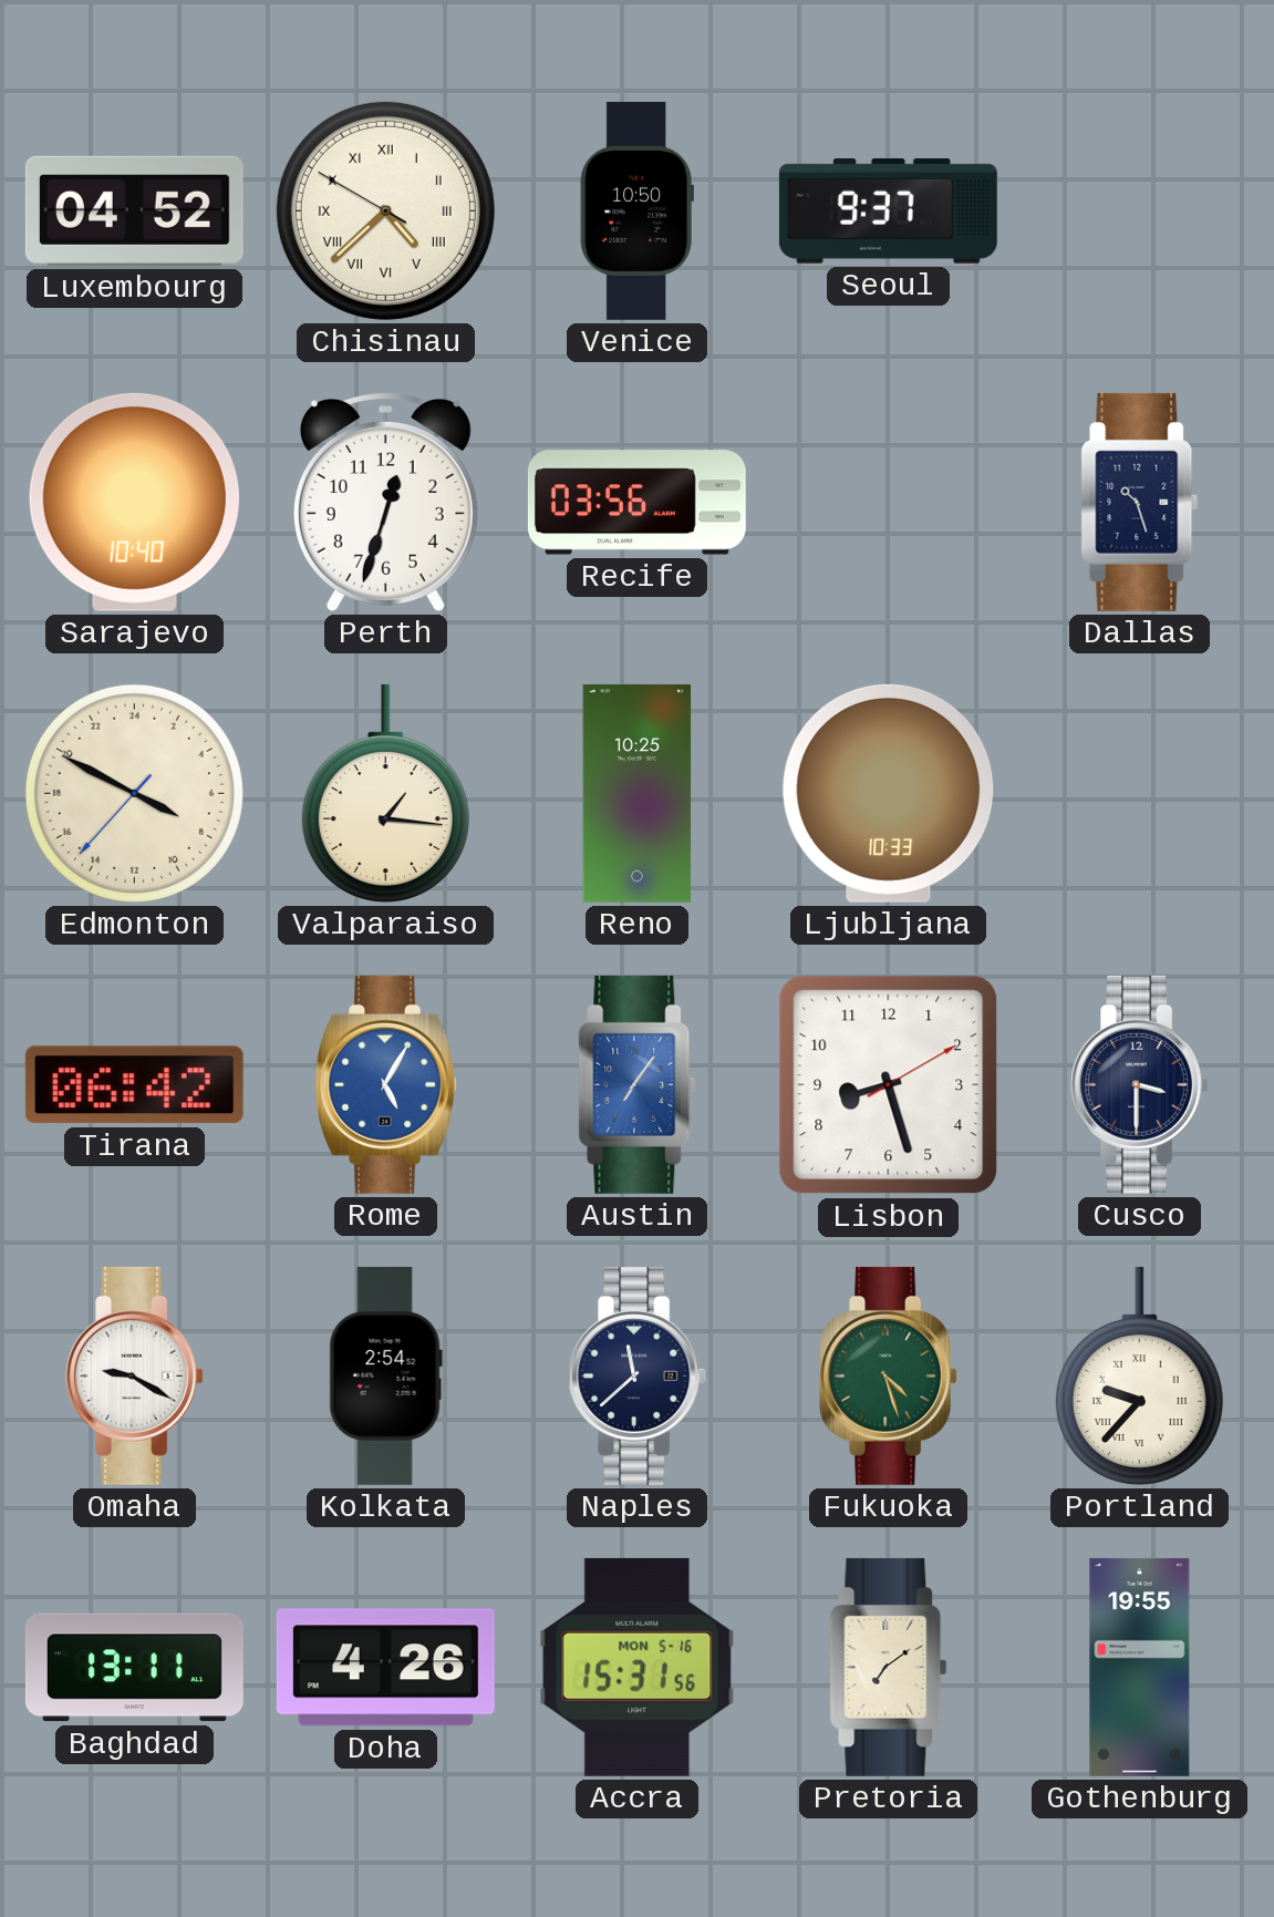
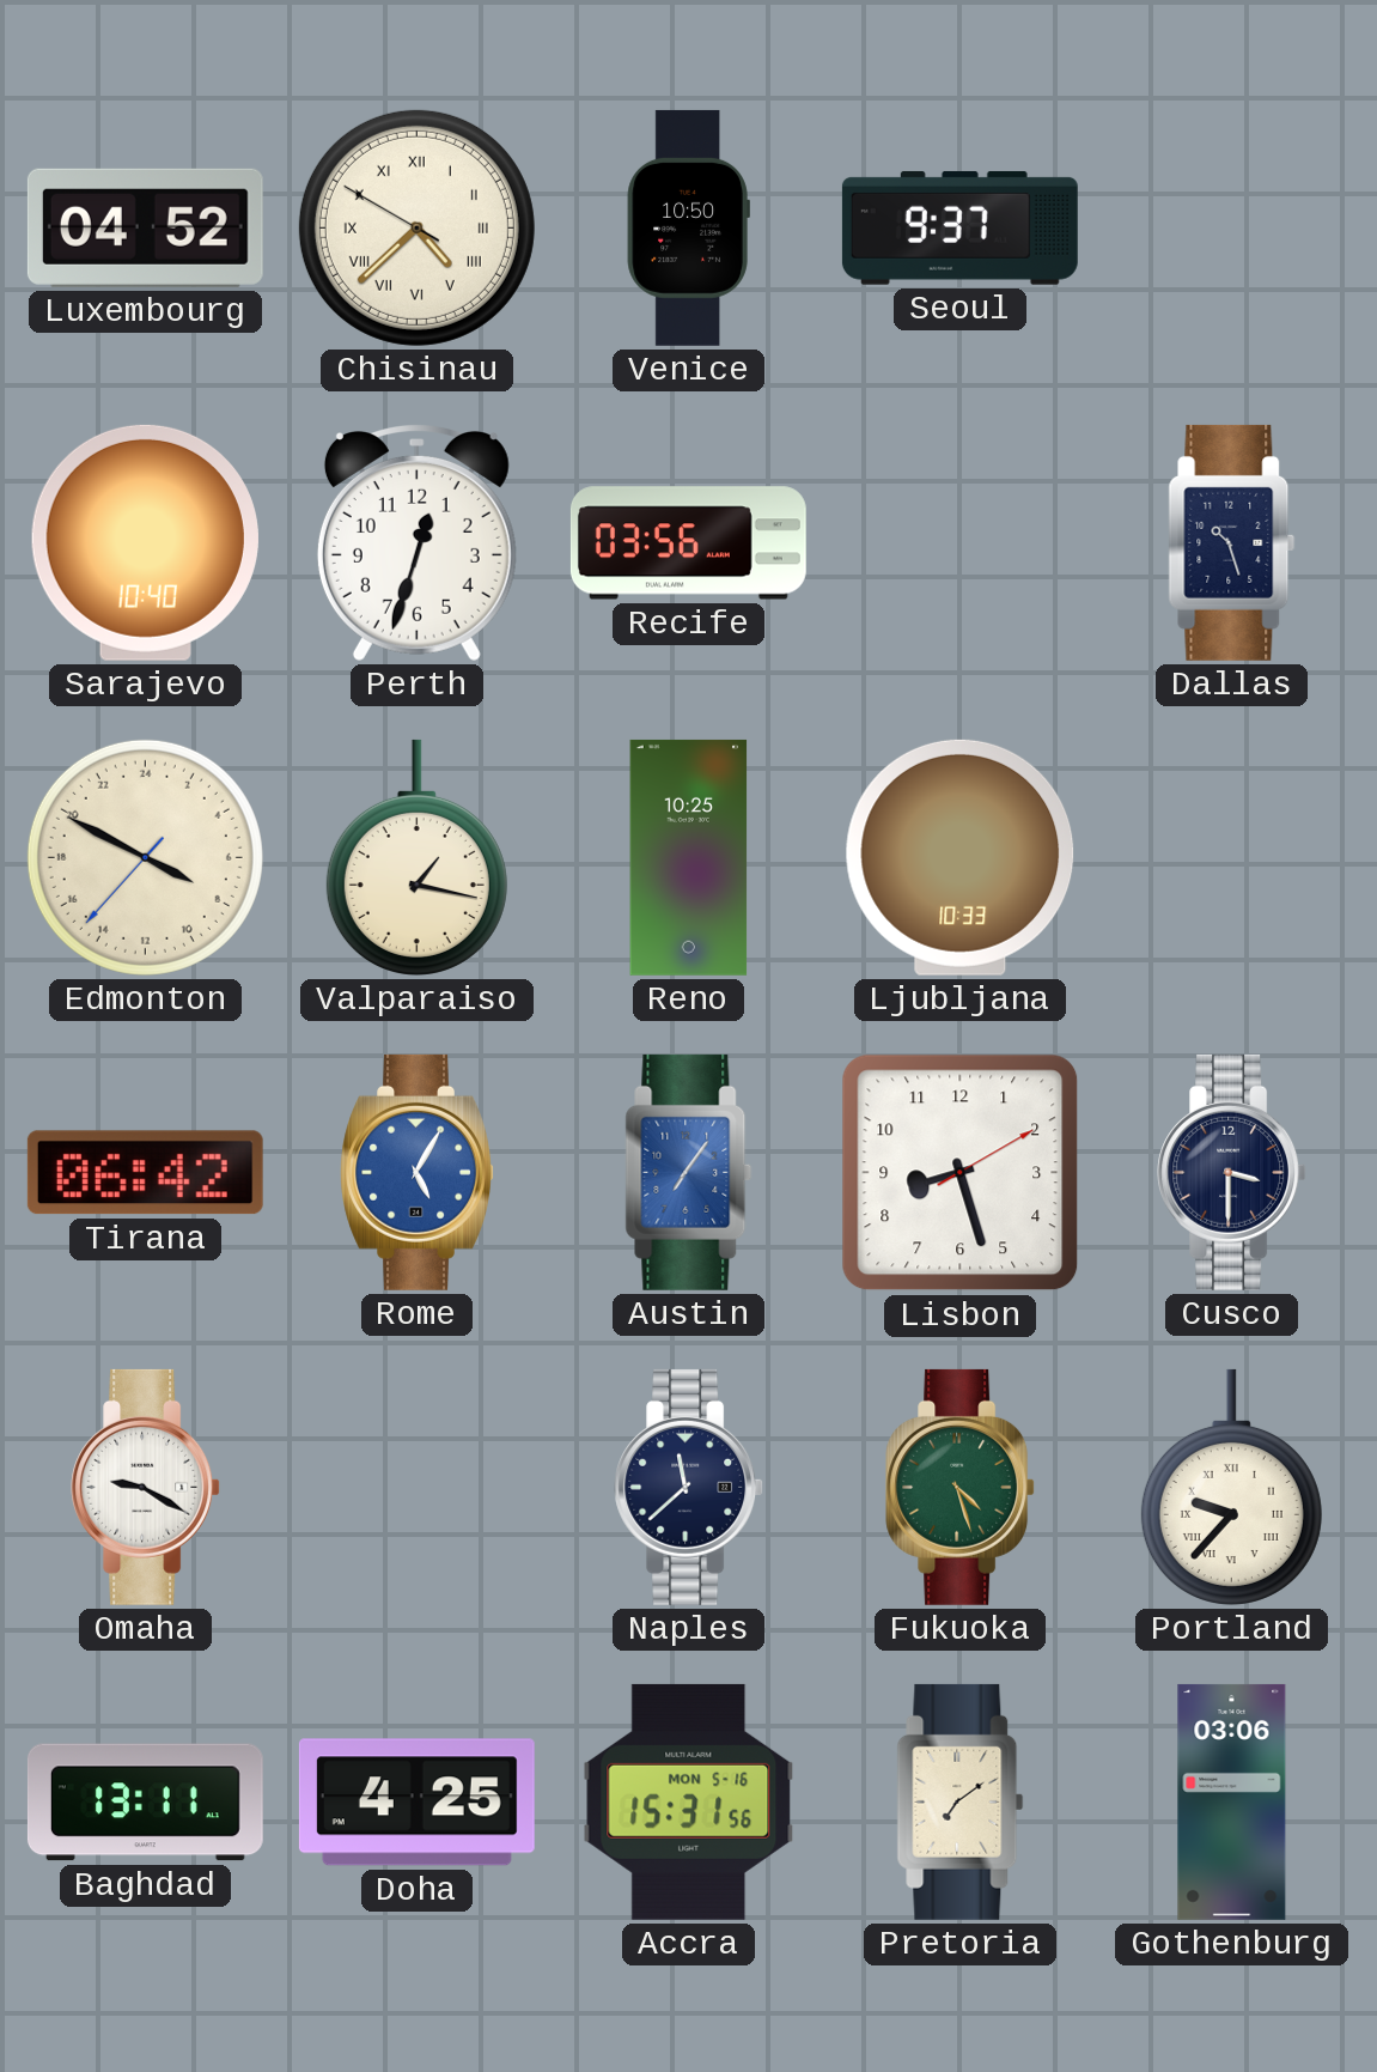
Valparaiso: 1:16 -> 1:17
Kolkata: 2:54 -> none
Doha: 4:26 -> 4:25
Gothenburg: 19:55 -> 03:06
